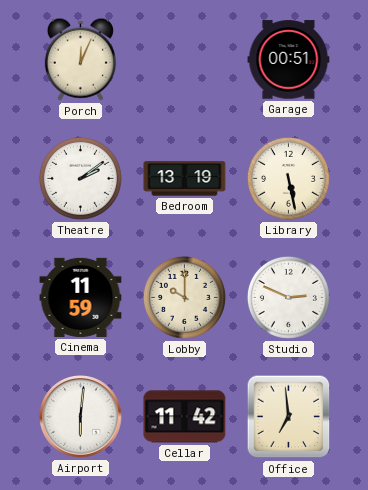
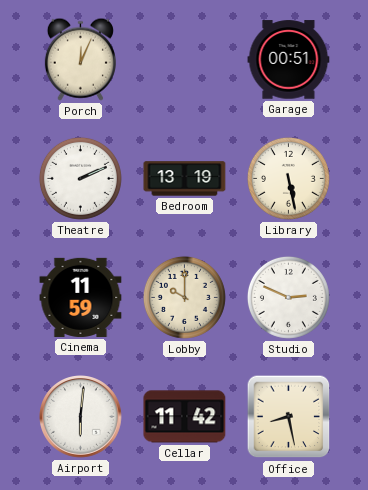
Theatre: 2:09 -> 2:11
Office: 6:59 -> 8:28
